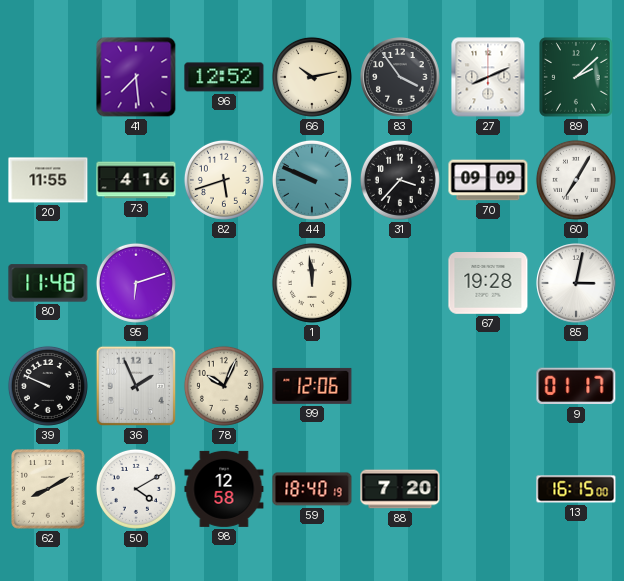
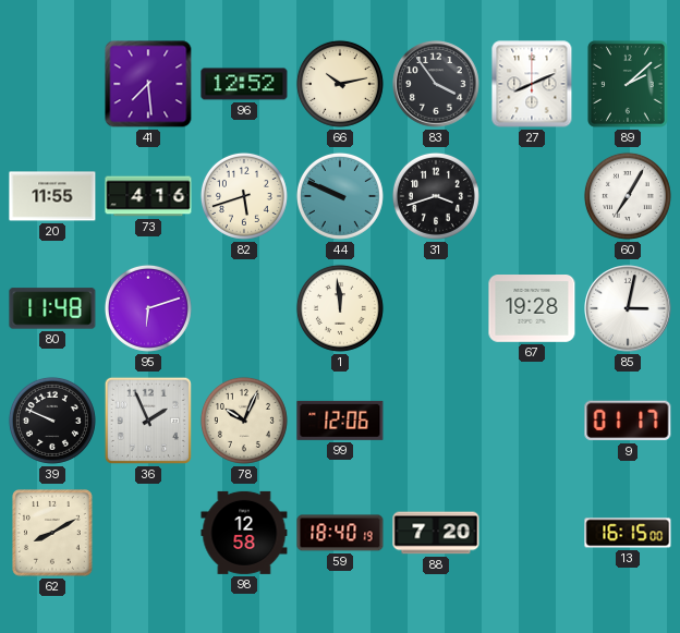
31: 3:37 -> 3:42
70: 09:09 -> none
50: 4:10 -> none
